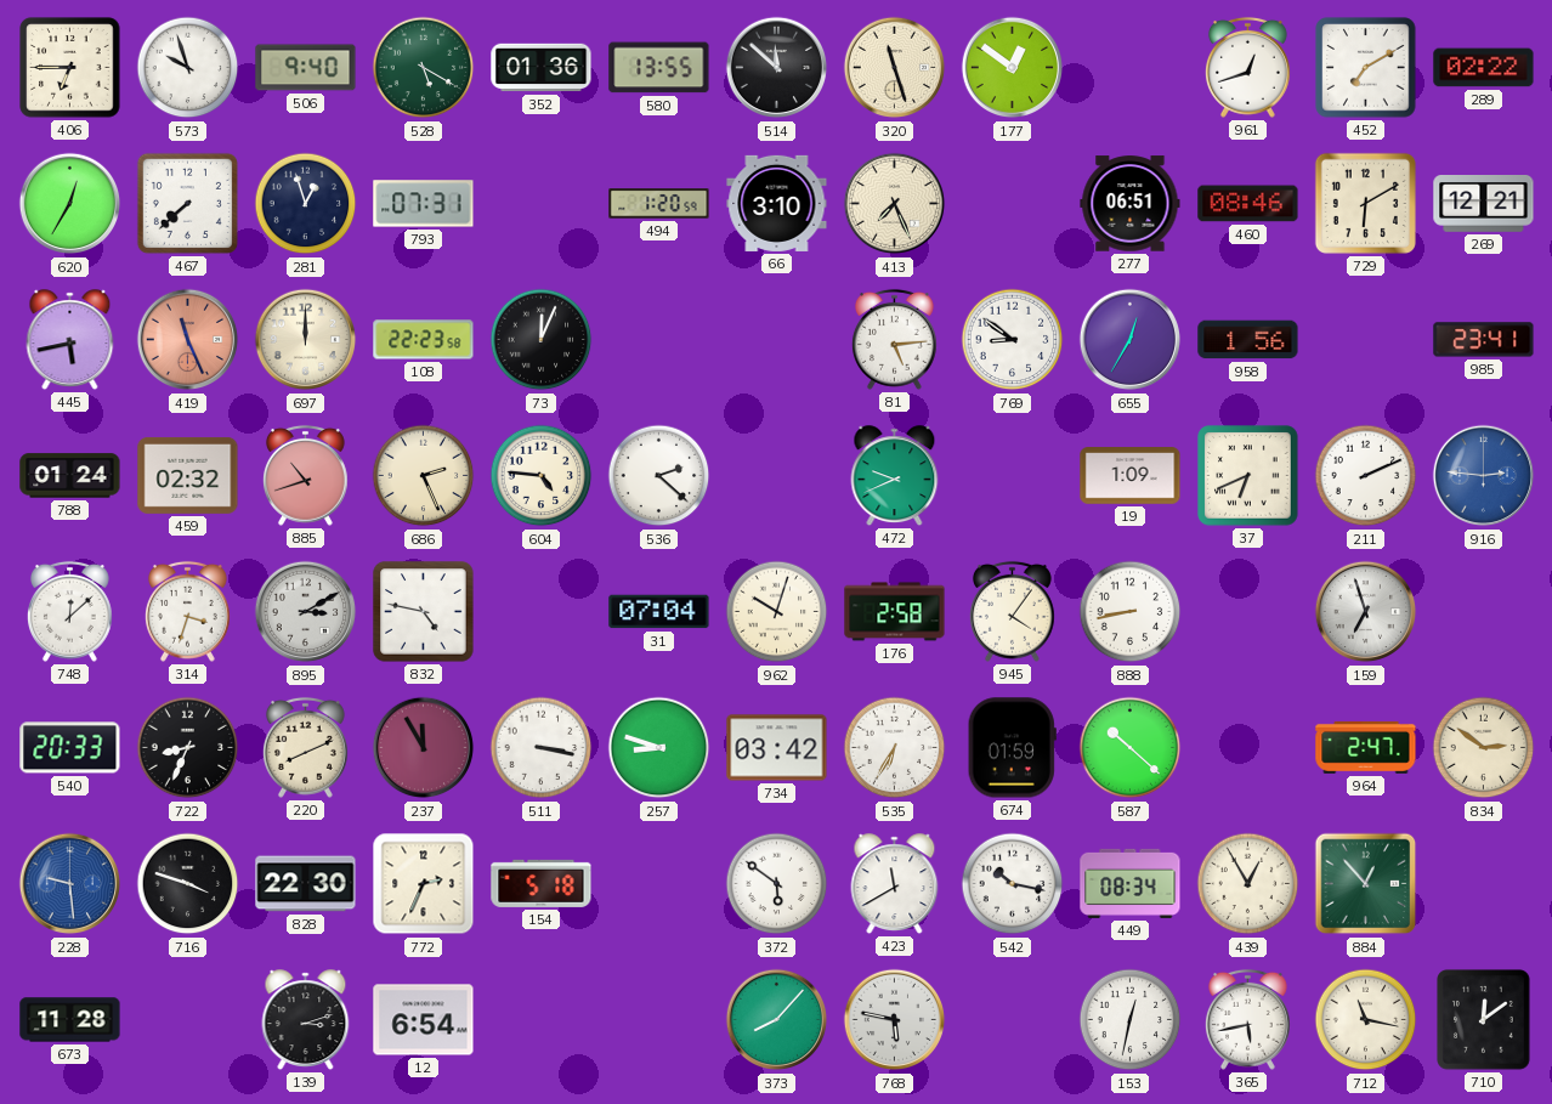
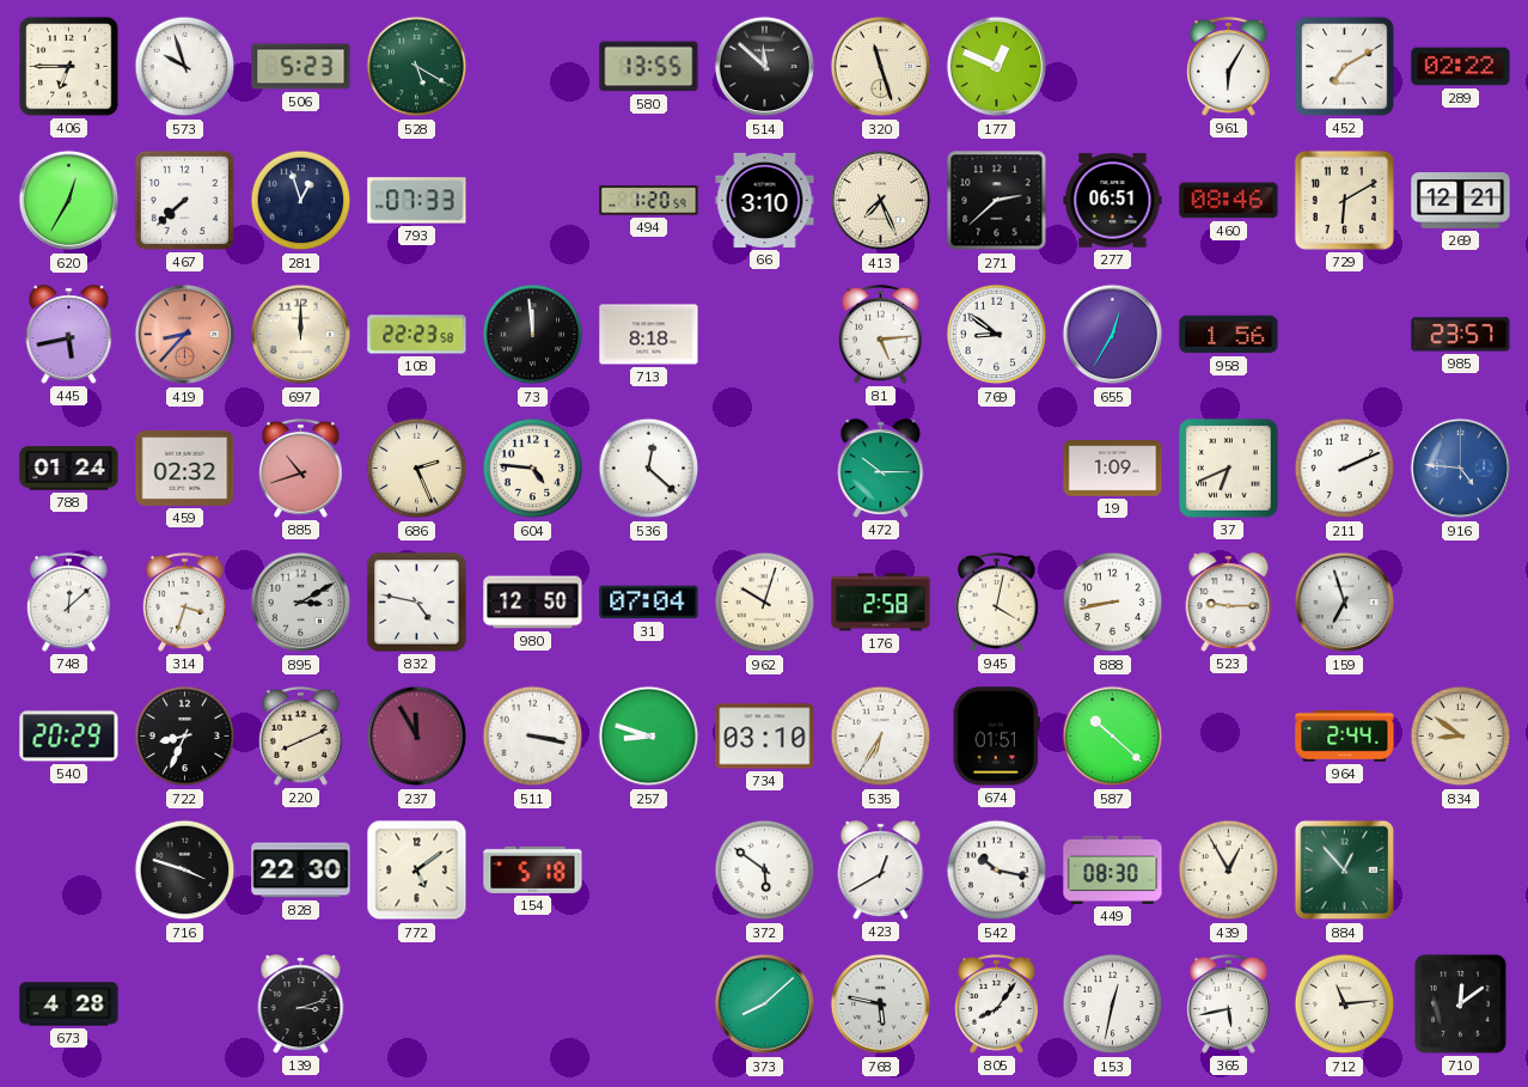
506: 9:40 -> 5:23
352: 01:36 -> none
177: 12:51 -> 12:49
961: 12:42 -> 6:05
793: 07:31 -> 07:33
271: none -> 2:38
419: 11:26 -> 8:37
73: 12:04 -> 11:59
713: none -> 8:18
985: 23:41 -> 23:57
536: 2:22 -> 12:22
472: 9:41 -> 10:15
916: 2:46 -> 4:46
980: none -> 12:50
945: 4:06 -> 4:02
523: none -> 9:15
540: 20:33 -> 20:29
734: 03:42 -> 03:10
674: 01:59 -> 01:51
964: 2:47 -> 2:44
834: 2:51 -> 8:51
228: 9:29 -> none
772: 2:34 -> 5:09
423: 11:40 -> 12:40
449: 08:34 -> 08:30
673: 11:28 -> 4:28
12: 6:54 -> none
373: 8:07 -> 8:08
805: none -> 8:06
712: 11:17 -> 11:14
